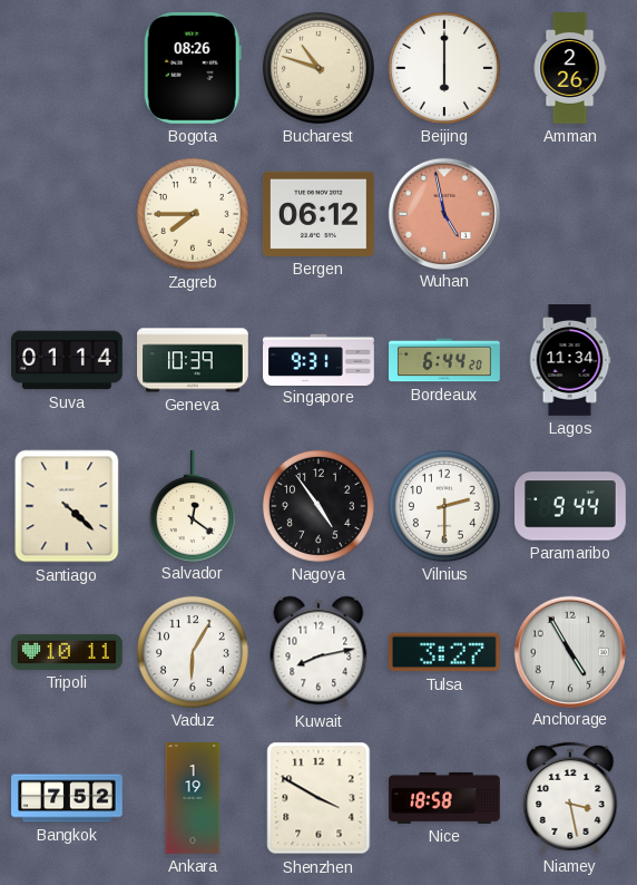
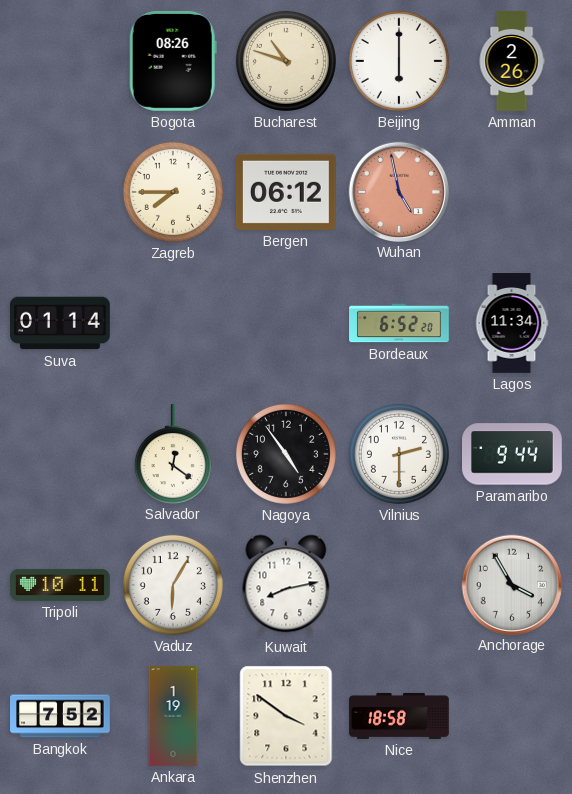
Geneva: 10:39 -> none
Singapore: 9:31 -> none
Bordeaux: 6:44 -> 6:52
Santiago: 4:22 -> none
Tulsa: 3:27 -> none
Anchorage: 4:55 -> 3:55
Shenzhen: 3:50 -> 3:51
Niamey: 3:28 -> none
